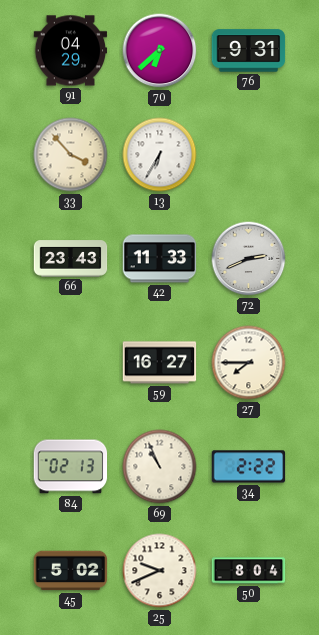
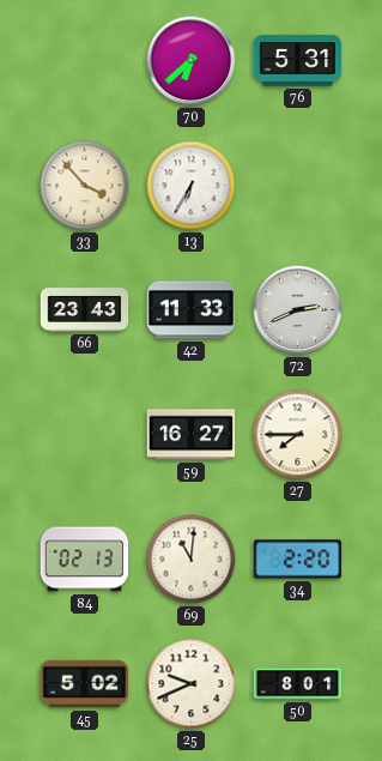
91: 04:29 -> none
76: 9:31 -> 5:31
69: 10:56 -> 11:01
34: 2:22 -> 2:20
50: 8:04 -> 8:01
